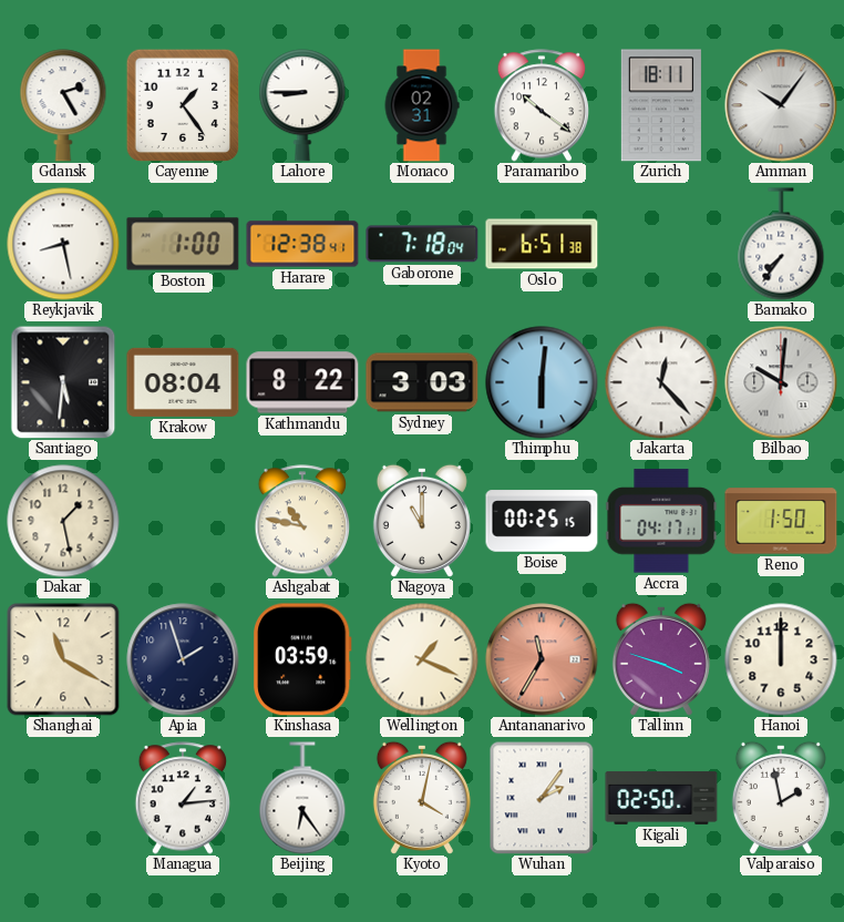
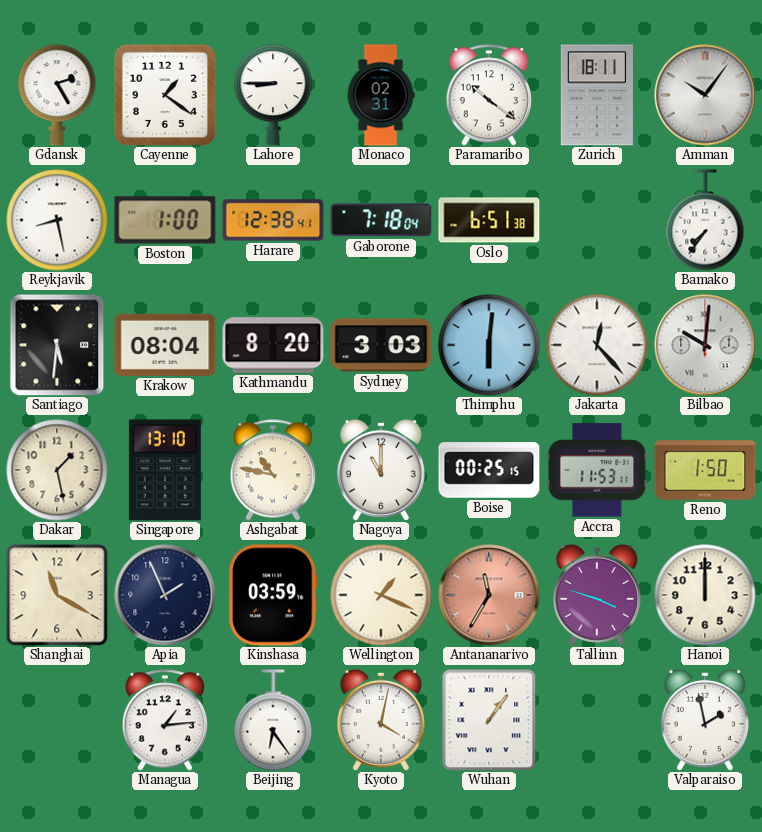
Cayenne: 1:24 -> 1:21
Kathmandu: 8:22 -> 8:20
Singapore: none -> 13:10
Accra: 04:17 -> 11:53
Apia: 1:57 -> 1:56
Wuhan: 2:06 -> 1:06
Kigali: 02:50 -> none
